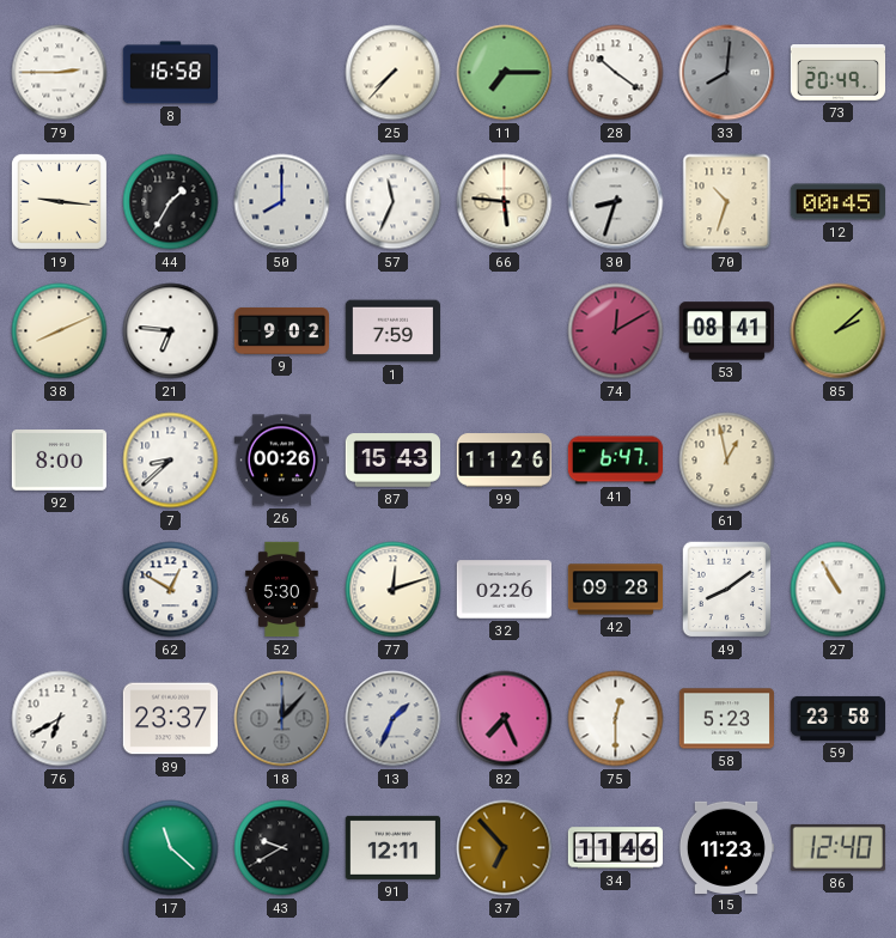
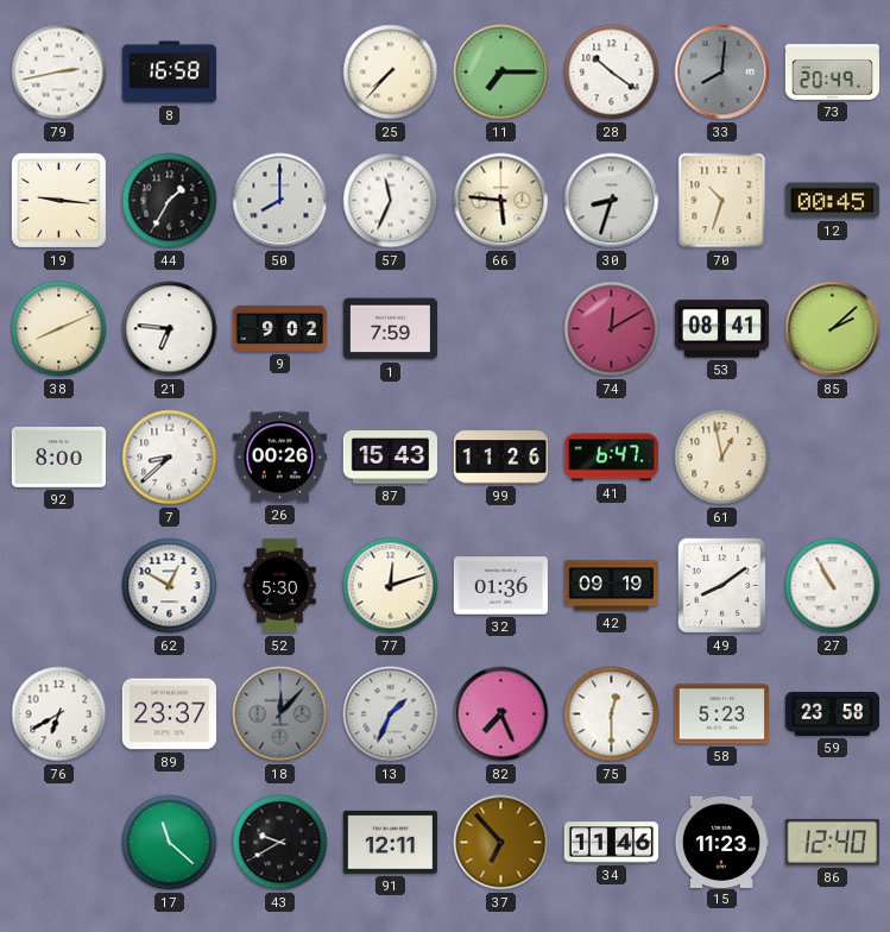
79: 2:45 -> 2:43
32: 02:26 -> 01:36
42: 09:28 -> 09:19
